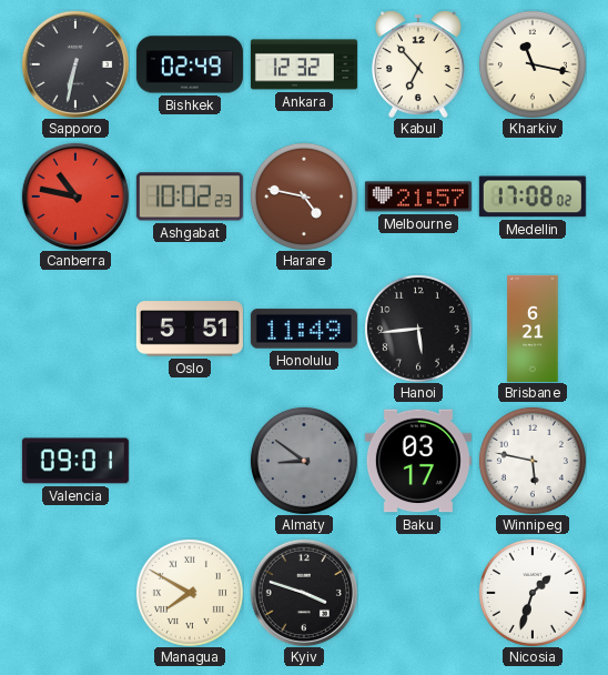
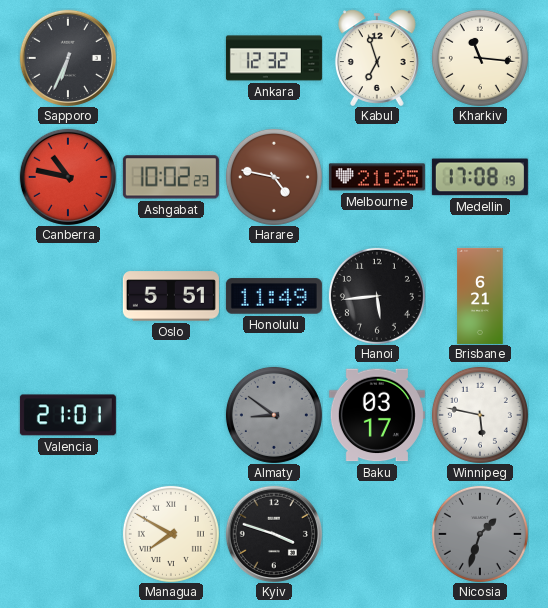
Sapporo: 6:32 -> 6:34
Bishkek: 02:49 -> none
Kabul: 6:53 -> 6:57
Kharkiv: 11:17 -> 11:16
Melbourne: 21:57 -> 21:25
Medellin: 17:08:02 -> 17:08:19
Valencia: 09:01 -> 21:01
Nicosia dial: white -> grey
